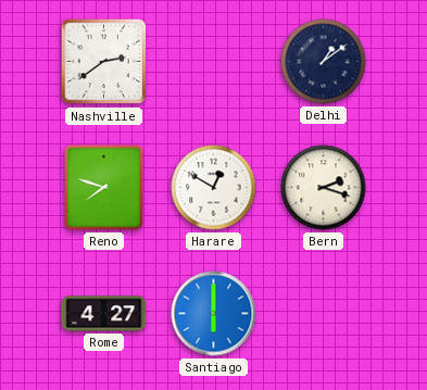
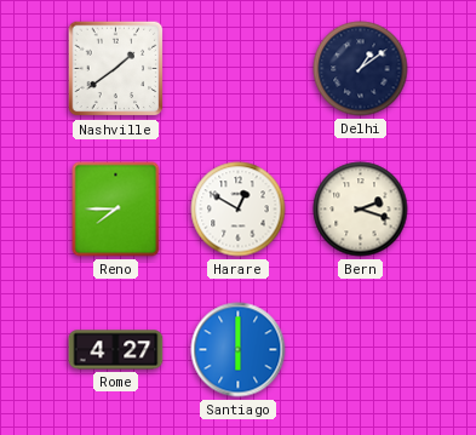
Nashville: 2:39 -> 1:39
Reno: 7:48 -> 7:45
